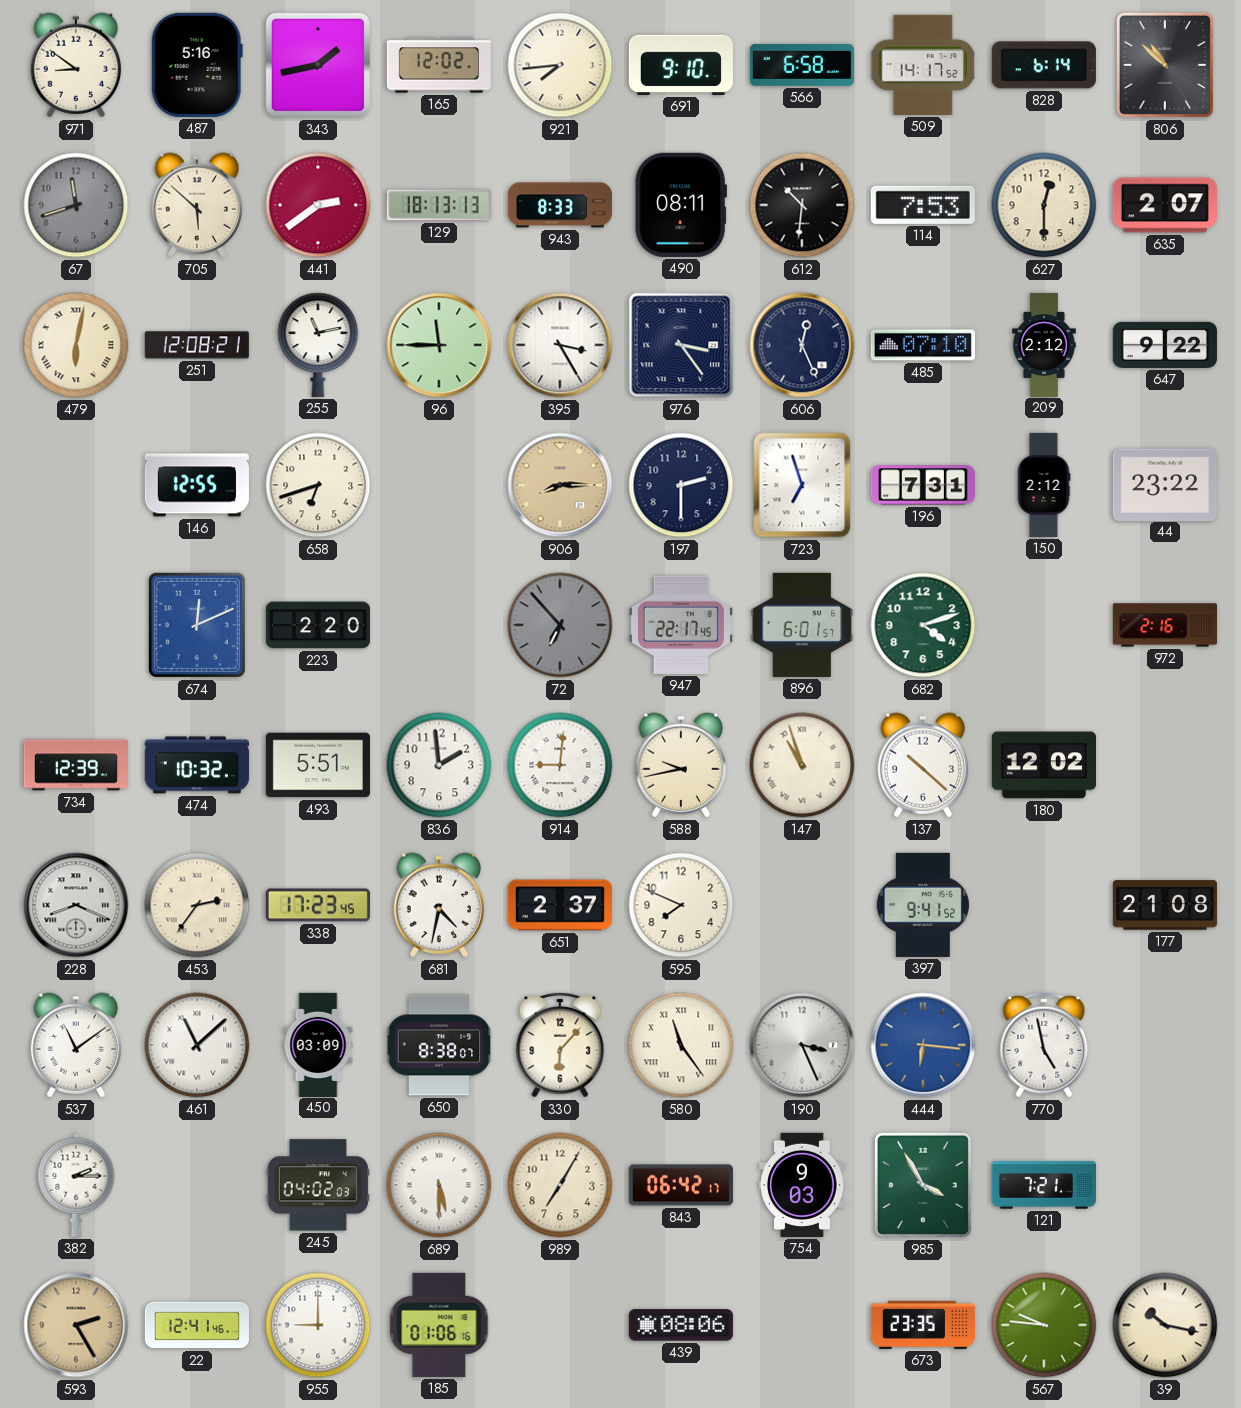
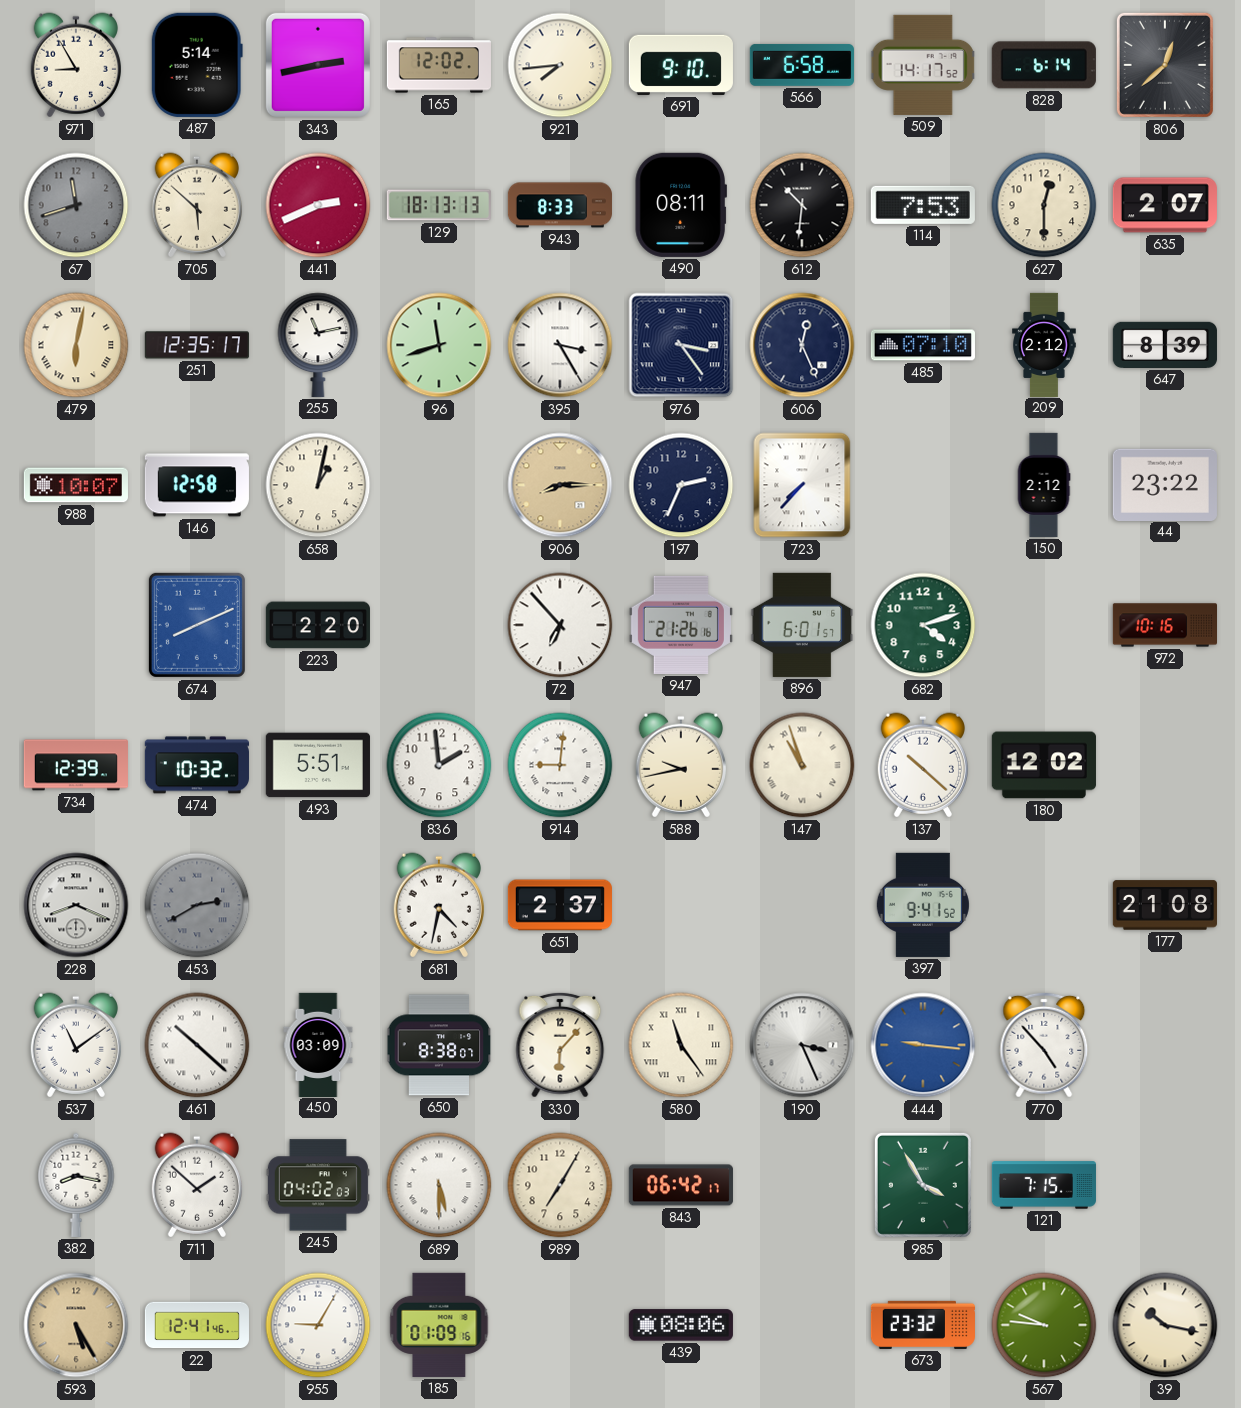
971: 8:51 -> 8:55
487: 5:16 -> 5:14
343: 1:43 -> 2:43
806: 10:52 -> 12:38
441: 2:39 -> 2:41
251: 12:08 -> 12:35
96: 11:45 -> 11:42
647: 9:22 -> 8:39
988: none -> 10:07
146: 12:55 -> 12:58
658: 6:42 -> 1:02
197: 2:30 -> 2:34
723: 6:57 -> 7:37
196: 7:31 -> none
674: 12:11 -> 8:11
72 dial: grey -> white
947: 22:17 -> 21:26
972: 2:16 -> 10:16
453: 2:36 -> 2:40
453 dial: cream -> grey
338: 17:23 -> none
595: 7:49 -> none
461: 11:08 -> 10:22
444: 6:16 -> 9:16
770: 4:58 -> 4:53
382: 2:15 -> 8:17
711: none -> 1:52
754: 9:03 -> none
121: 7:21 -> 7:15
593: 2:25 -> 5:25
955: 9:00 -> 9:05
185: 01:06 -> 01:09
673: 23:35 -> 23:32
